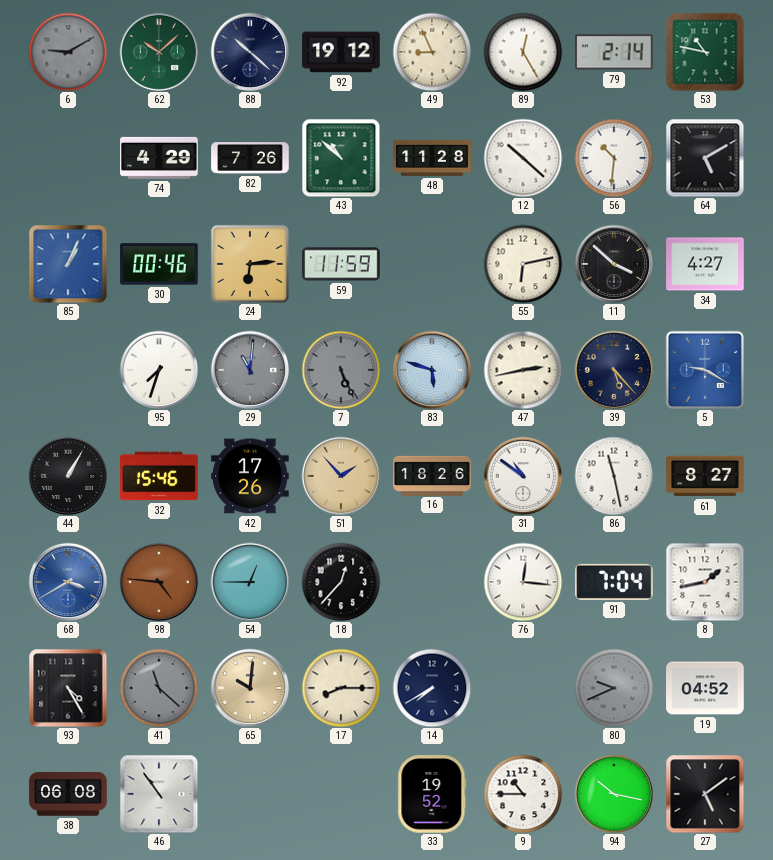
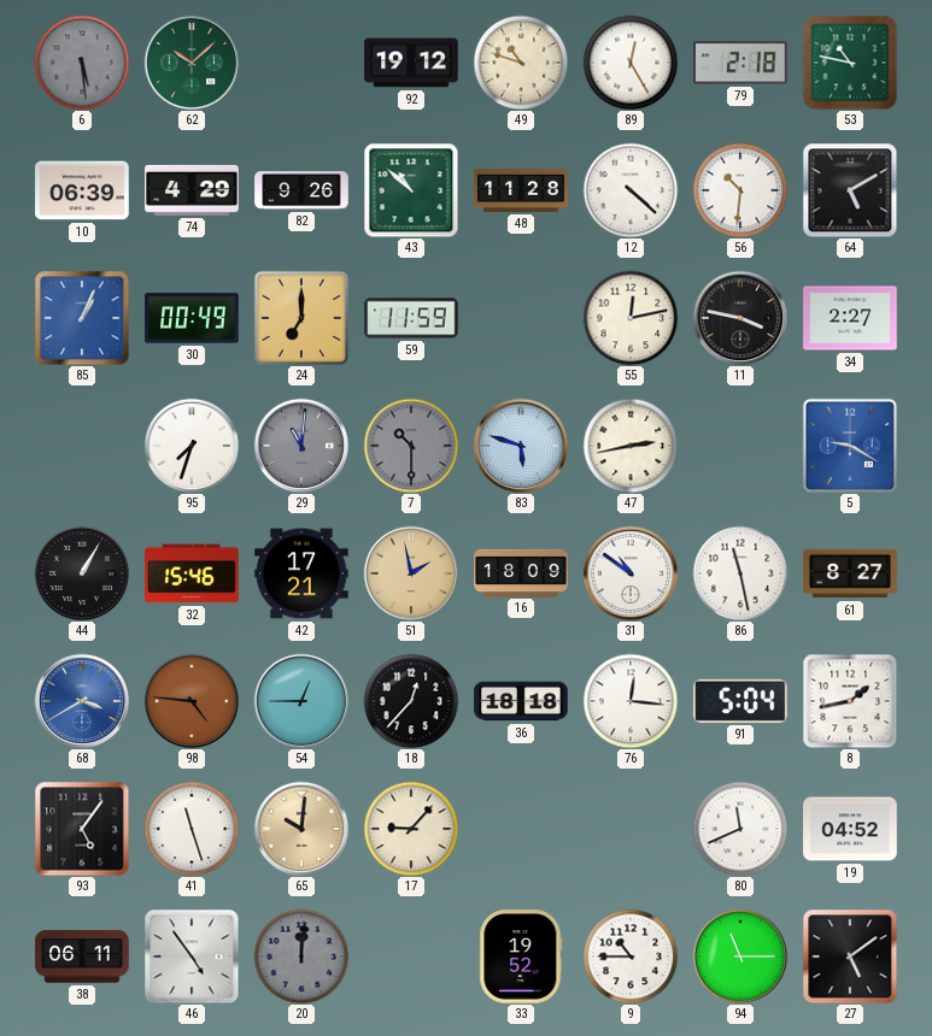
6: 9:10 -> 5:29
88: 10:22 -> none
49: 8:56 -> 10:48
79: 2:14 -> 2:18
10: none -> 06:39
82: 7:26 -> 9:26
12: 10:22 -> 4:22
30: 00:46 -> 00:49
24: 6:14 -> 7:00
55: 6:13 -> 12:13
11: 3:52 -> 3:47
34: 4:27 -> 2:27
7: 5:26 -> 10:30
39: 5:23 -> none
42: 17:26 -> 17:21
51: 1:53 -> 1:58
16: 18:26 -> 18:09
36: none -> 18:18
91: 7:04 -> 5:04
93: 4:25 -> 5:06
41: 11:22 -> 11:27
41 dial: grey -> white
17: 8:15 -> 9:07
14: 7:40 -> none
80: 9:41 -> 11:41
80 dial: grey -> white
38: 06:08 -> 06:11
46: 10:54 -> 4:54
20: none -> 12:01
94: 10:17 -> 11:15
